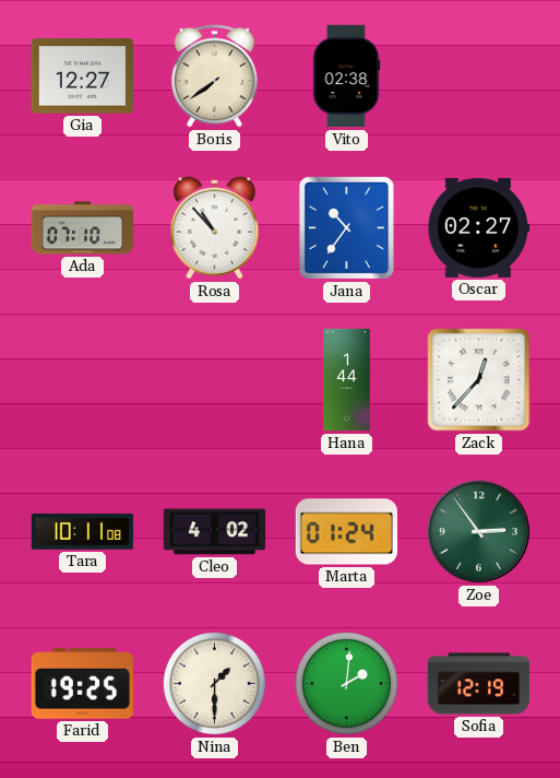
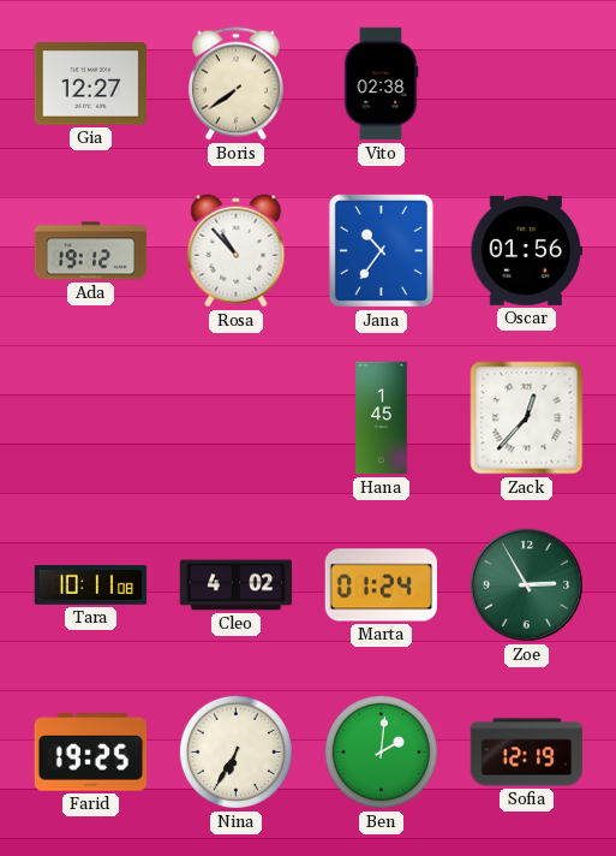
Ada: 07:10 -> 19:12
Oscar: 02:27 -> 01:56
Hana: 1:44 -> 1:45
Zoe: 2:54 -> 2:55
Nina: 1:30 -> 6:35
